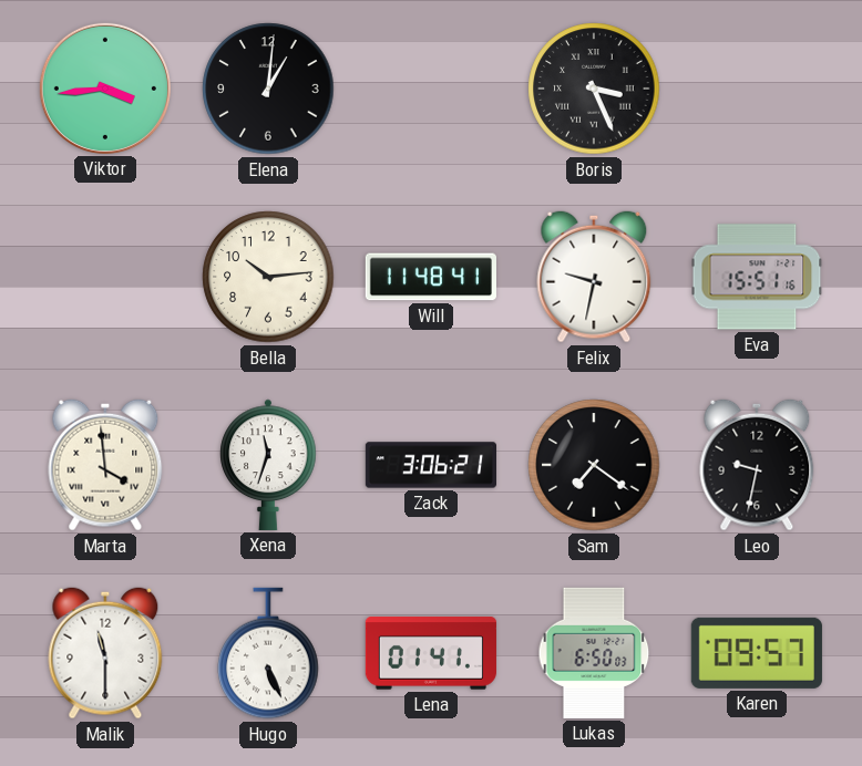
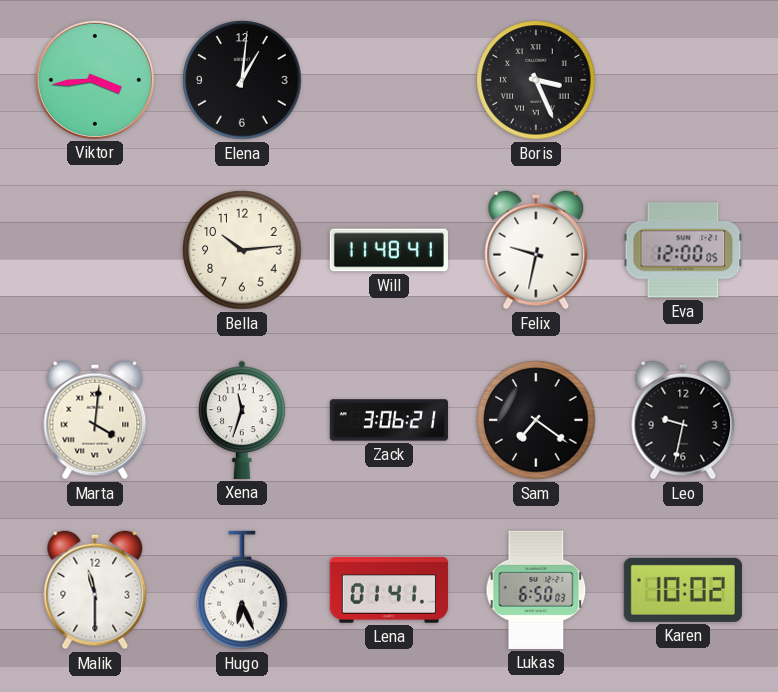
Eva: 15:51 -> 12:00
Marta: 3:59 -> 4:01
Hugo: 5:26 -> 6:26
Karen: 09:57 -> 10:02
